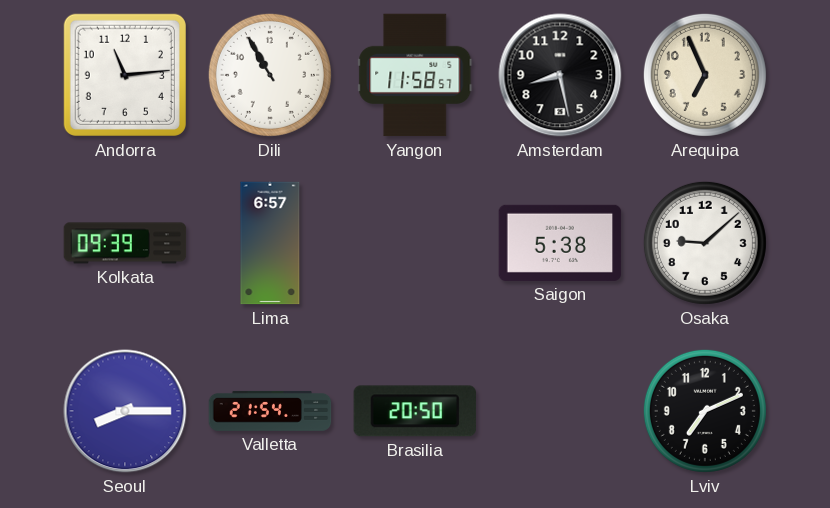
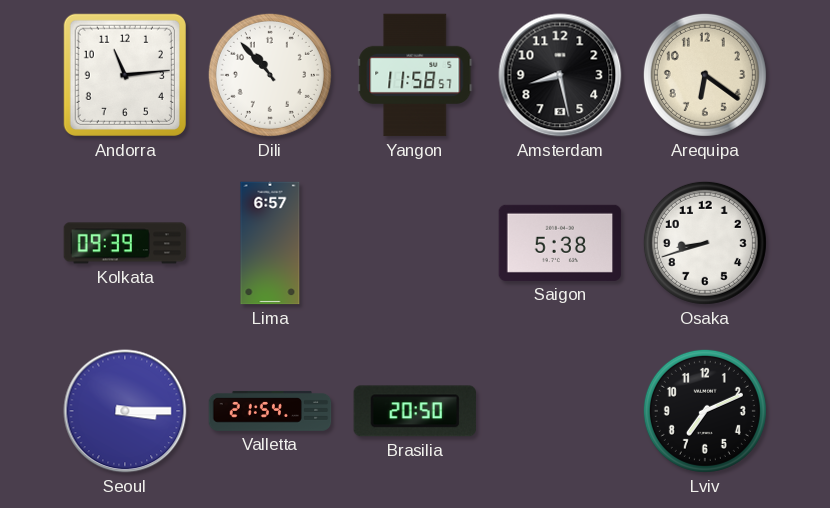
Dili: 10:55 -> 10:53
Arequipa: 6:56 -> 6:21
Osaka: 9:08 -> 8:42
Seoul: 8:15 -> 3:15
